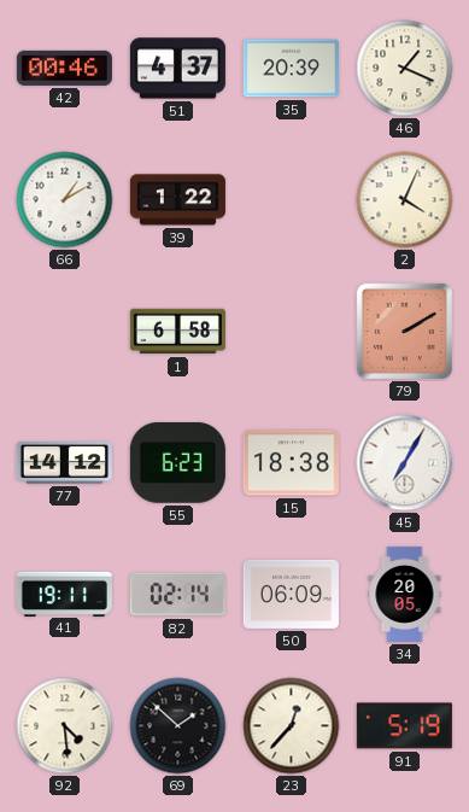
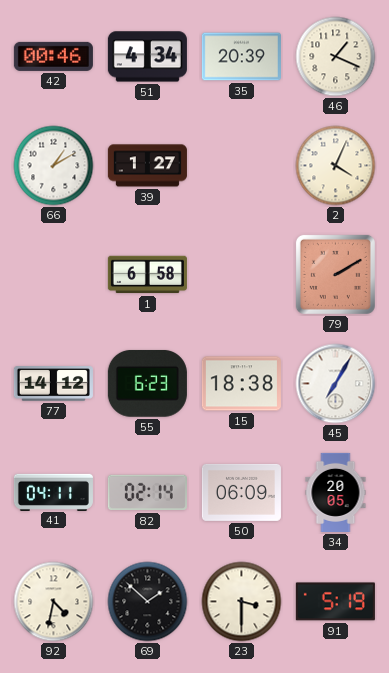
51: 4:37 -> 4:34
39: 1:22 -> 1:27
41: 19:11 -> 04:11
92: 4:29 -> 4:32
23: 12:37 -> 3:30
